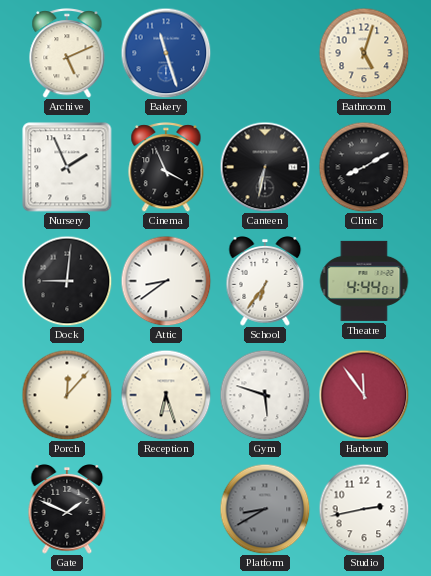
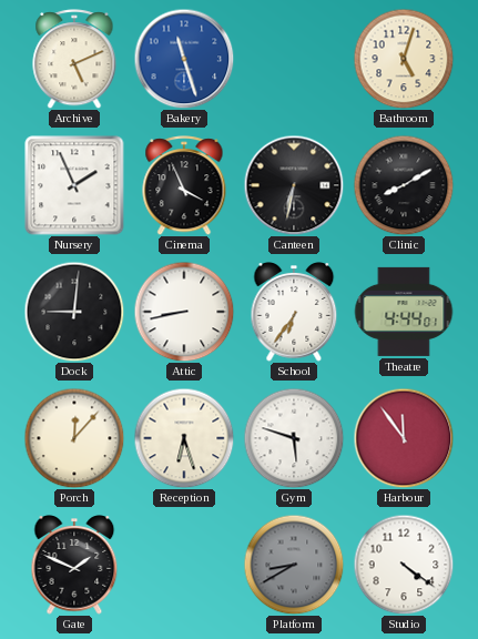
Attic: 8:39 -> 8:43
Studio: 2:43 -> 4:21
